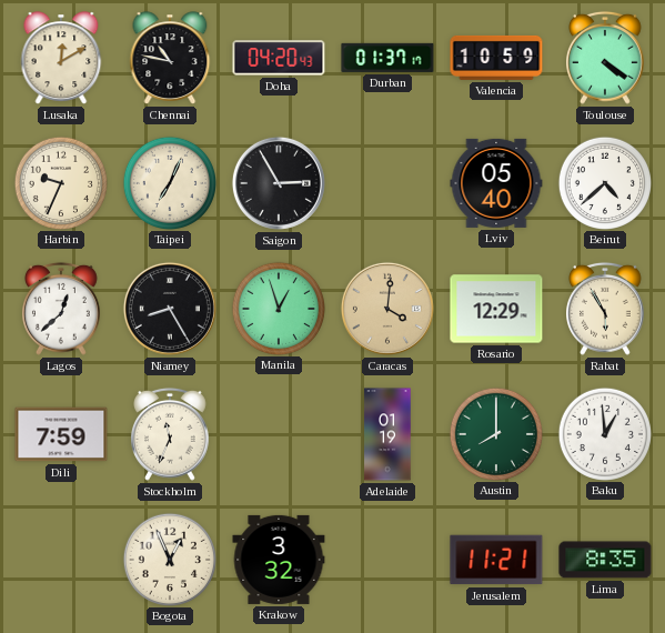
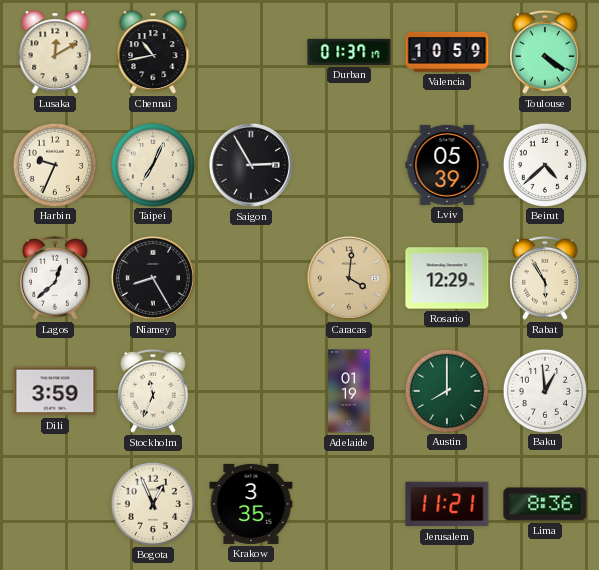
Chennai: 10:47 -> 10:43
Doha: 04:20 -> none
Lviv: 05:40 -> 05:39
Manila: 12:57 -> none
Dili: 7:59 -> 3:59
Krakow: 3:32 -> 3:35
Lima: 8:35 -> 8:36
